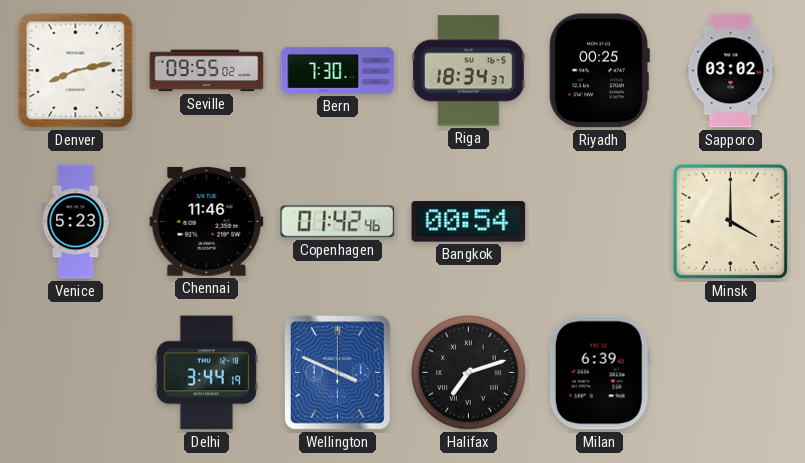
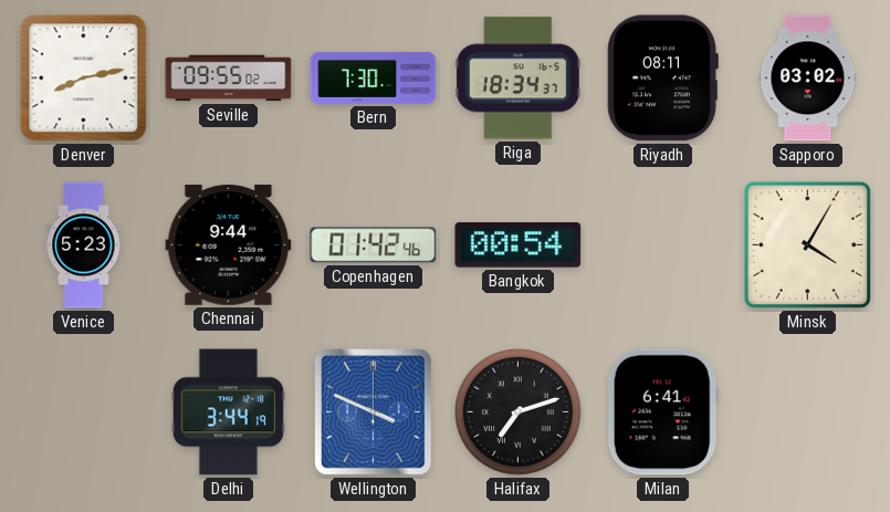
Riyadh: 00:25 -> 08:11
Chennai: 11:46 -> 9:44
Minsk: 4:00 -> 4:05
Milan: 6:39 -> 6:41
